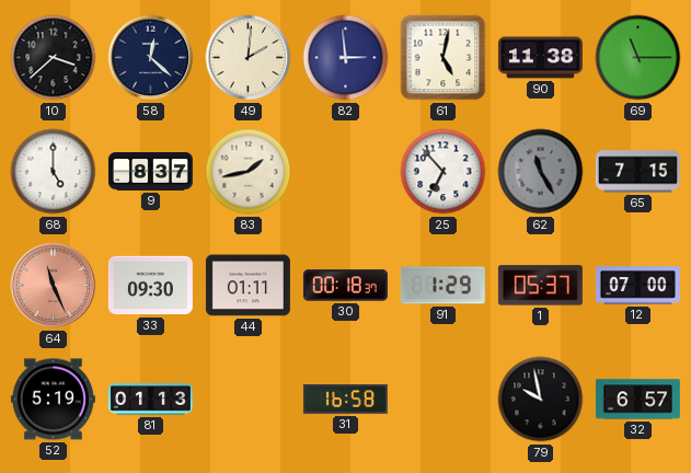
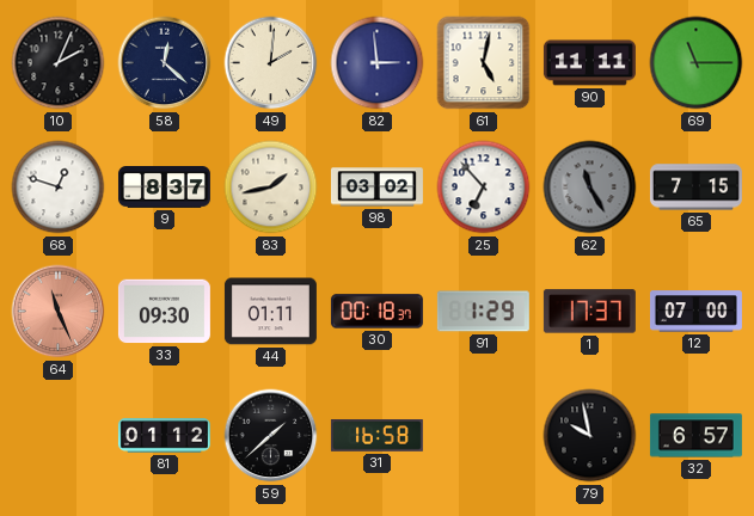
10: 3:38 -> 2:04
90: 11:38 -> 11:11
68: 5:00 -> 12:48
98: none -> 03:02
1: 05:37 -> 17:37
52: 5:19 -> none
81: 01:13 -> 01:12
59: none -> 1:38
